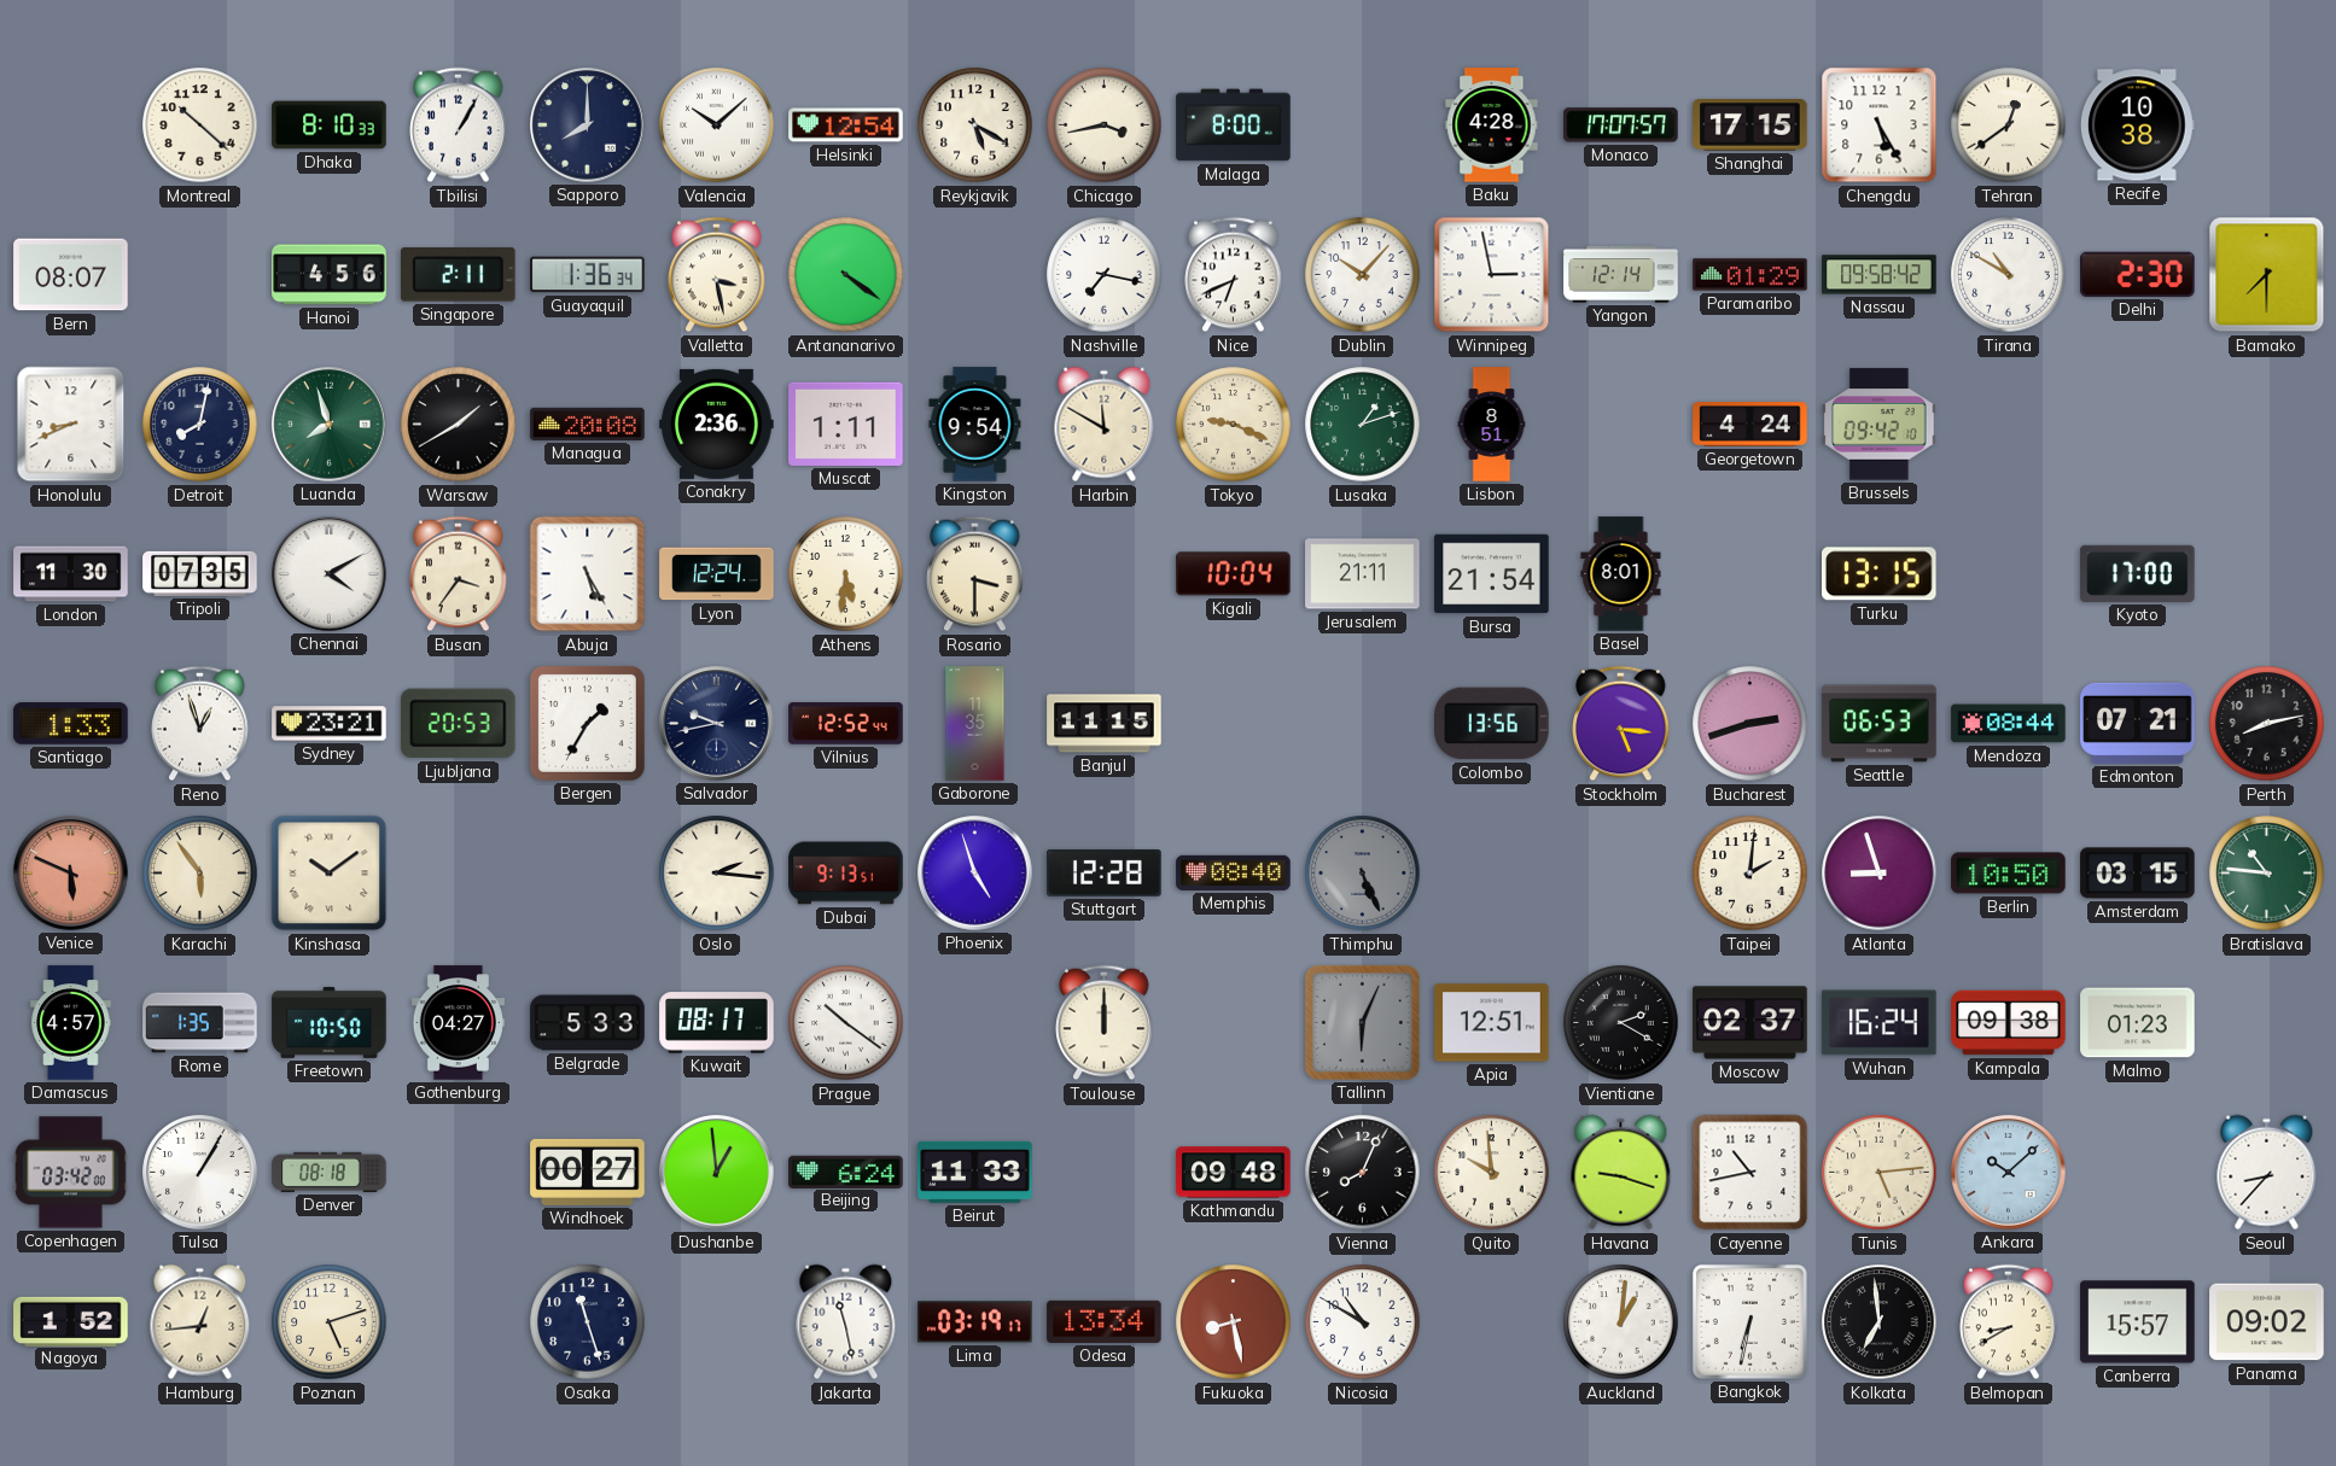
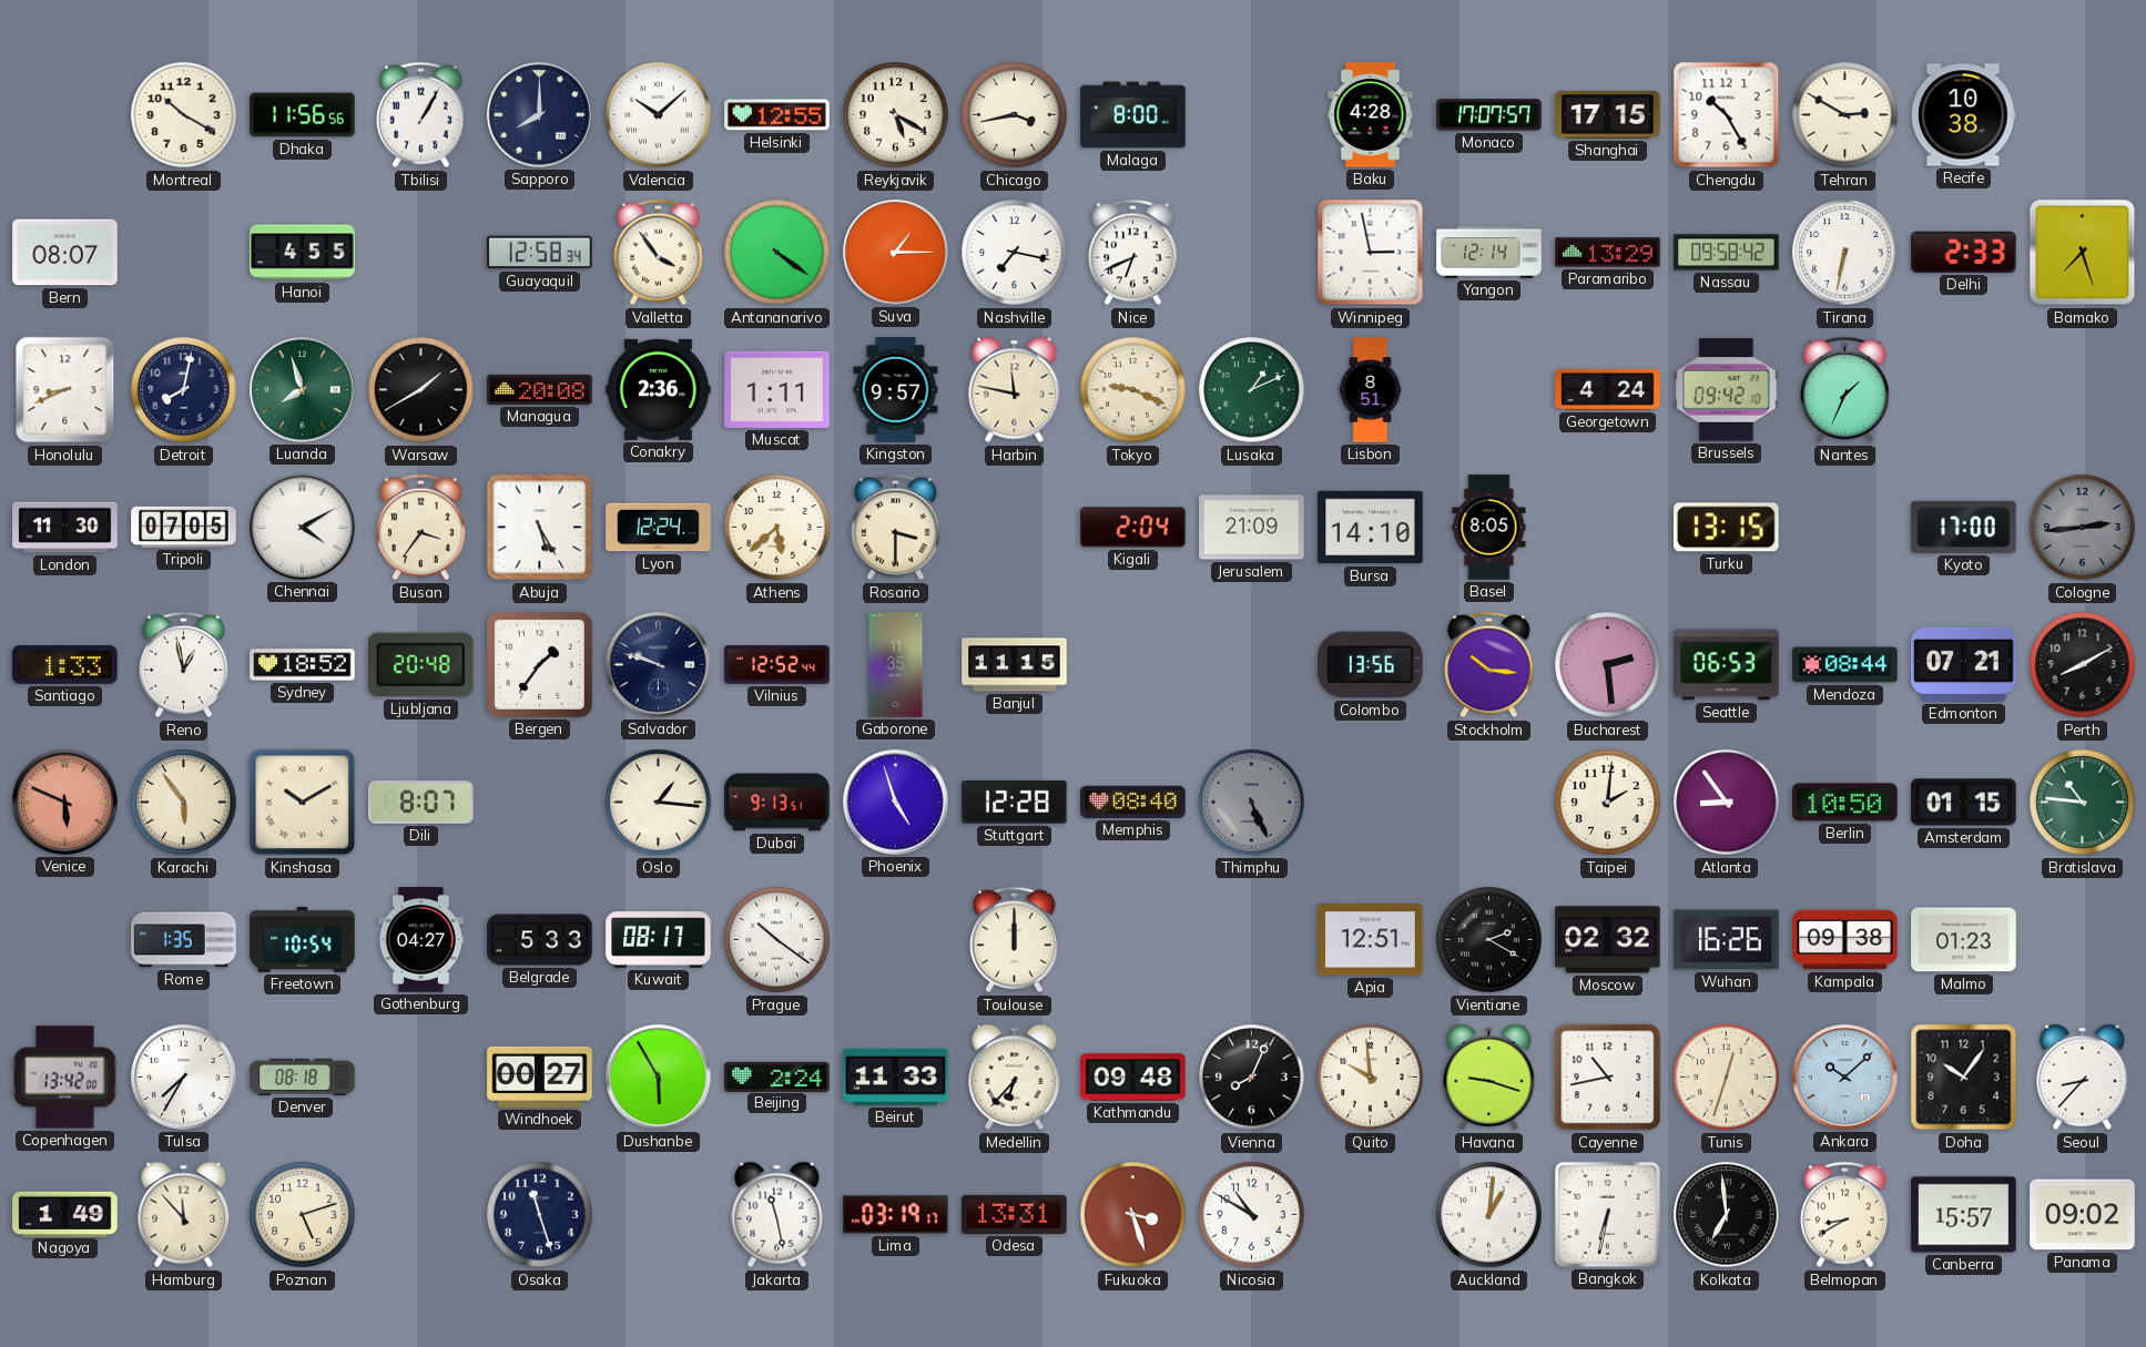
Montreal: 10:22 -> 10:20
Dhaka: 8:10 -> 11:56
Helsinki: 12:54 -> 12:55
Chengdu: 5:25 -> 10:25
Tehran: 12:39 -> 2:50
Hanoi: 4:56 -> 4:55
Singapore: 2:11 -> none
Guayaquil: 1:36 -> 12:58
Valletta: 3:28 -> 3:54
Suva: none -> 1:15
Dublin: 10:07 -> none
Paramaribo: 01:29 -> 13:29
Tirana: 10:50 -> 6:32
Delhi: 2:30 -> 2:33
Bamako: 7:30 -> 7:27
Kingston: 9:54 -> 9:57
Harbin: 11:50 -> 11:47
Lusaka: 1:12 -> 1:11
Nantes: none -> 1:34
Tripoli: 07:35 -> 07:05
Athens: 5:31 -> 5:38
Kigali: 10:04 -> 2:04
Jerusalem: 21:11 -> 21:09
Bursa: 21:54 -> 14:10
Basel: 8:01 -> 8:05
Cologne: none -> 2:44
Reno: 12:57 -> 12:58
Sydney: 23:21 -> 18:52
Ljubljana: 20:53 -> 20:48
Bergen: 1:35 -> 1:36
Salvador: 9:43 -> 9:48
Stockholm: 5:16 -> 10:16
Bucharest: 2:42 -> 2:29
Perth: 8:13 -> 8:10
Kinshasa: 10:09 -> 10:10
Dili: none -> 8:07
Oslo: 2:16 -> 1:16
Atlanta: 8:57 -> 8:54
Amsterdam: 03:15 -> 01:15
Damascus: 4:57 -> none
Freetown: 10:50 -> 10:54
Tallinn: 6:04 -> none
Moscow: 02:37 -> 02:32
Wuhan: 16:24 -> 16:26
Copenhagen: 03:42 -> 13:42
Tulsa: 1:05 -> 7:35
Dushanbe: 12:59 -> 5:55
Beijing: 6:24 -> 2:24
Medellin: none -> 6:37
Tunis: 5:14 -> 12:33
Doha: none -> 10:06
Nagoya: 1:52 -> 1:49
Hamburg: 12:44 -> 11:53
Odesa: 13:34 -> 13:31
Fukuoka: 8:28 -> 3:27
